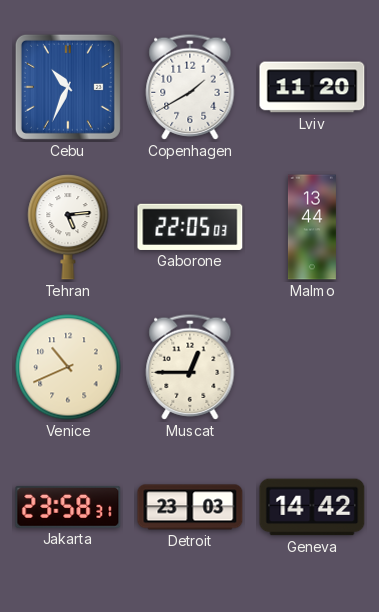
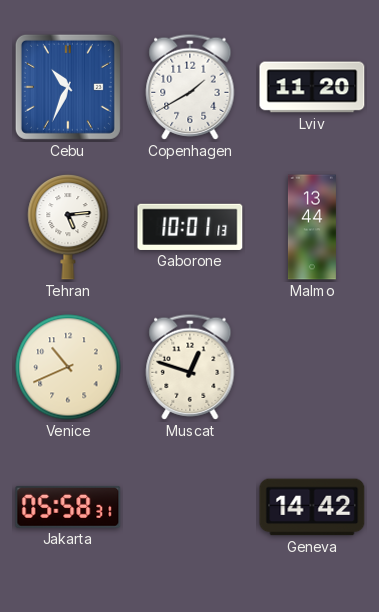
Gaborone: 22:05 -> 10:01
Muscat: 12:45 -> 12:48
Jakarta: 23:58 -> 05:58
Detroit: 23:03 -> none
